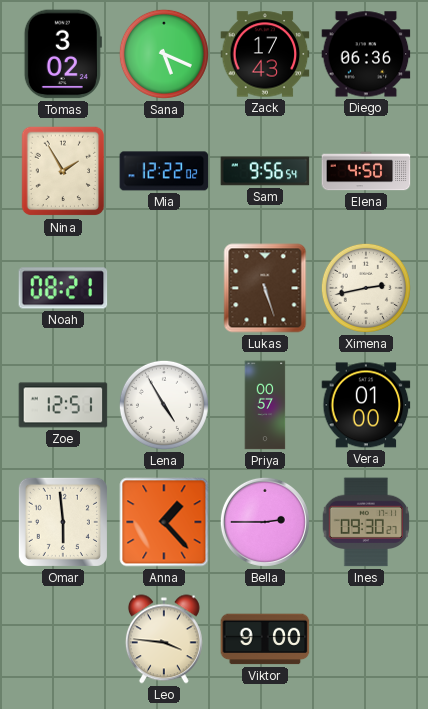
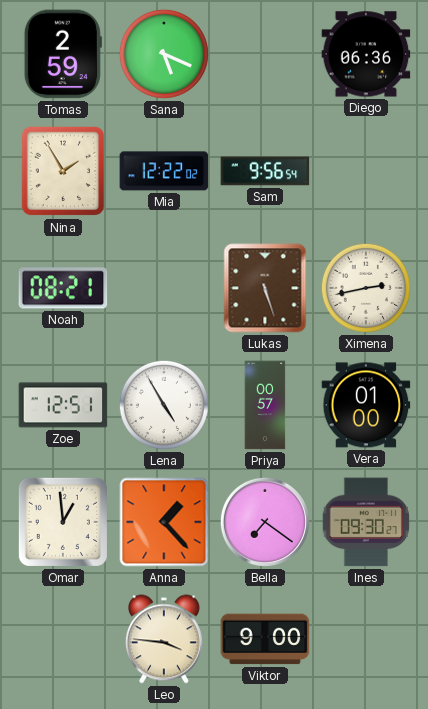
Tomas: 3:02 -> 2:59
Zack: 17:43 -> none
Elena: 4:50 -> none
Omar: 5:59 -> 12:59
Bella: 2:45 -> 7:21
